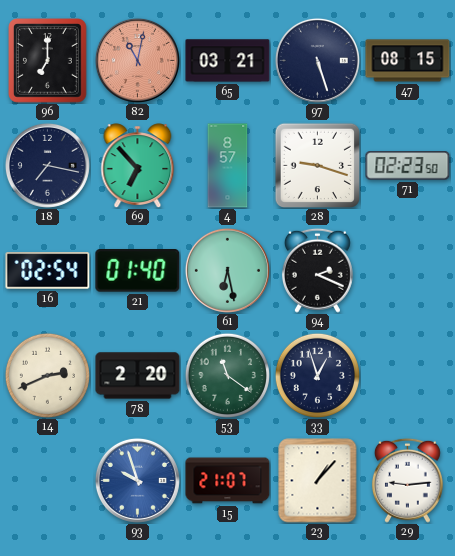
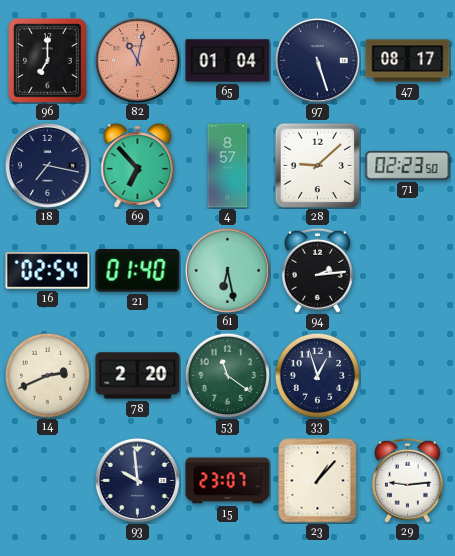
65: 03:21 -> 01:04
47: 08:15 -> 08:17
28: 9:18 -> 9:08
94: 2:19 -> 2:14
93: 9:57 -> 9:59
93 dial: blue -> navy
15: 21:07 -> 23:07
